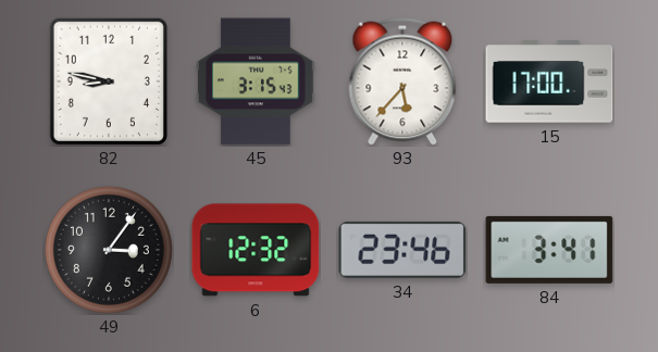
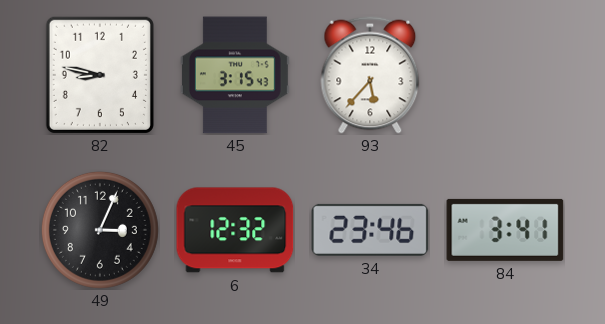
15: 17:00 -> none
49: 3:06 -> 3:04
